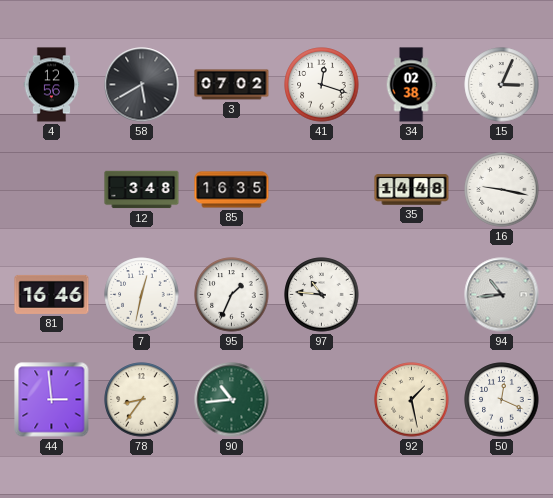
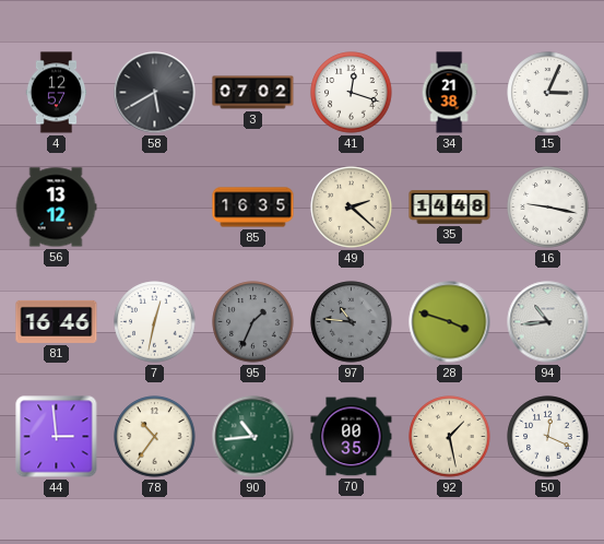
4: 12:56 -> 12:57
34: 02:38 -> 21:38
56: none -> 13:12
12: 3:48 -> none
49: none -> 2:22
95 dial: white -> grey
97 dial: white -> grey
28: none -> 3:48
78: 8:36 -> 10:36
70: none -> 00:35
